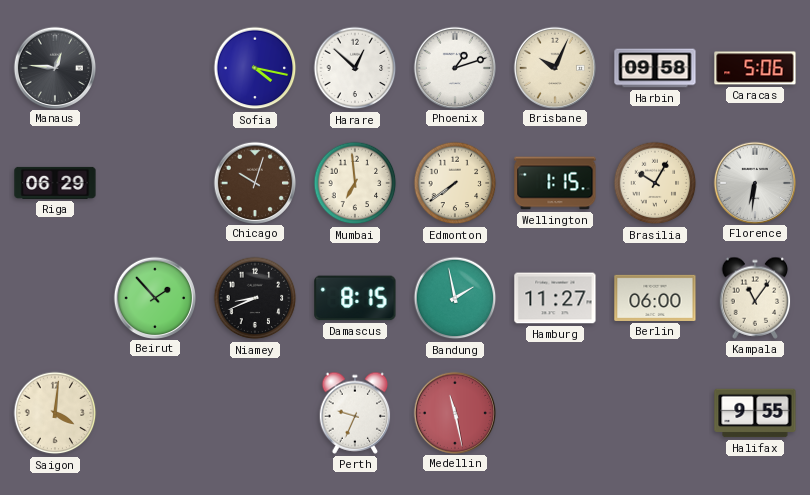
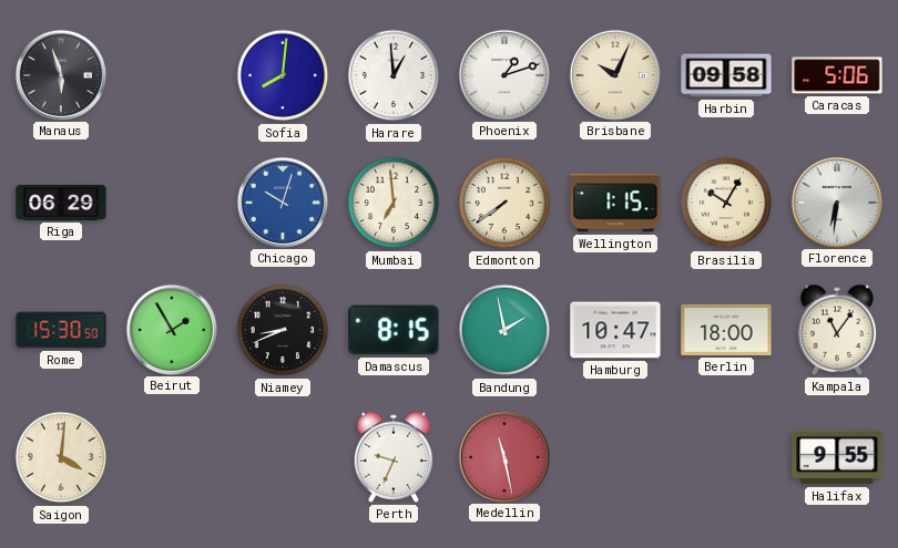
Manaus: 12:46 -> 5:57
Sofia: 4:17 -> 8:01
Harare: 12:52 -> 12:59
Chicago dial: brown -> blue
Rome: none -> 15:30
Beirut: 1:53 -> 1:55
Hamburg: 11:27 -> 10:47
Berlin: 06:00 -> 18:00
